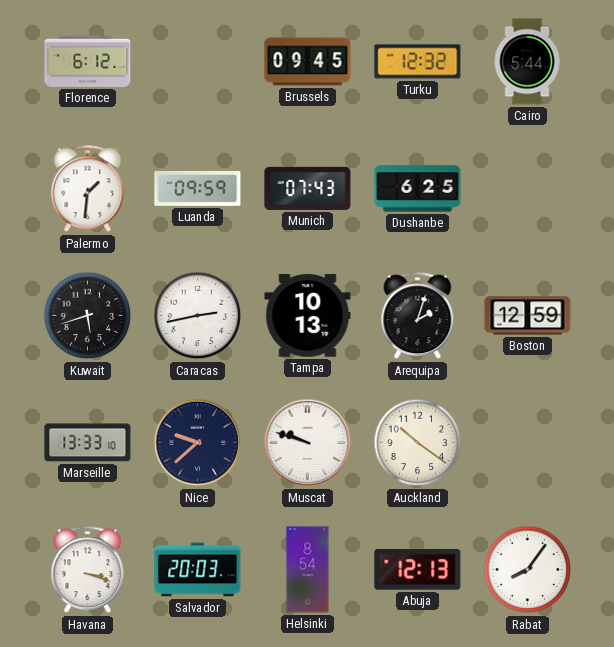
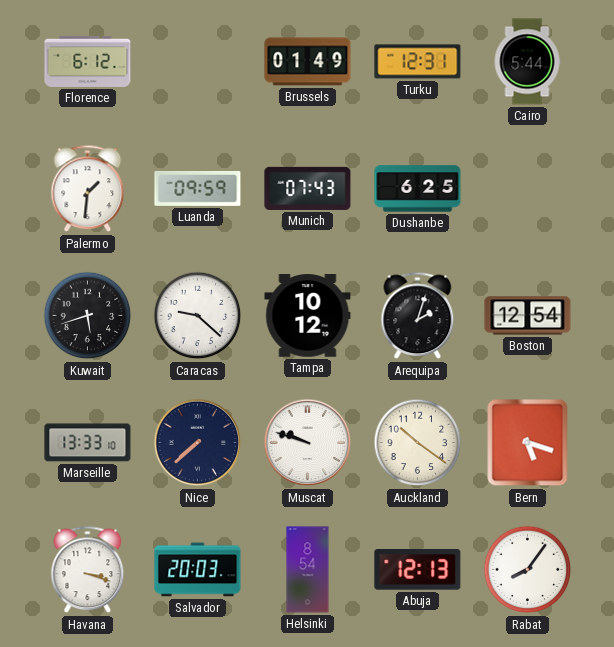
Brussels: 09:45 -> 01:49
Turku: 12:32 -> 12:31
Caracas: 2:43 -> 9:22
Tampa: 10:13 -> 10:12
Boston: 12:59 -> 12:54
Nice: 9:38 -> 7:38
Bern: none -> 5:18
